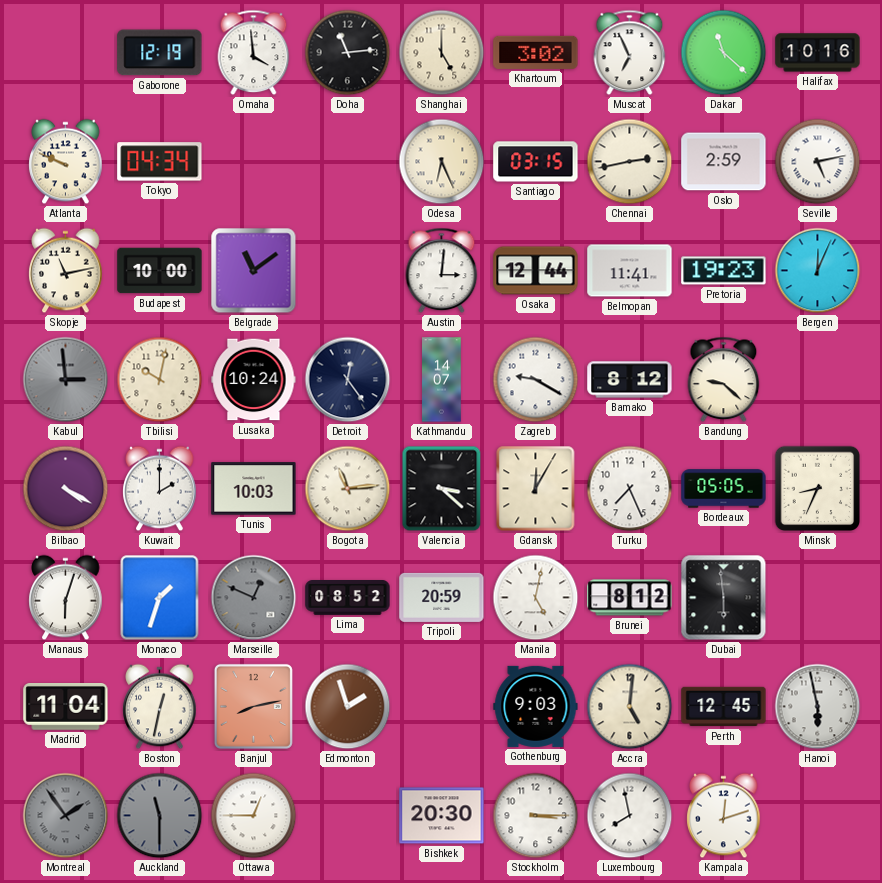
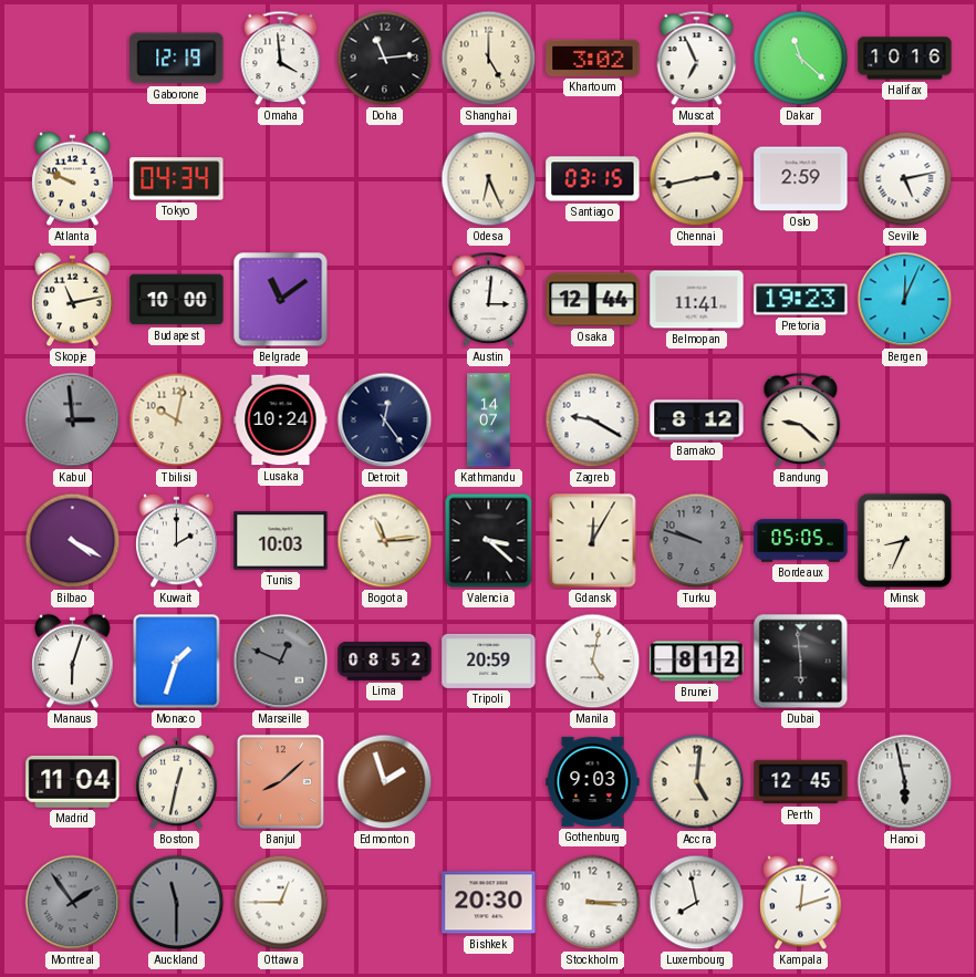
Turku: 7:26 -> 9:48
Turku dial: white -> grey
Banjul: 8:13 -> 8:08
